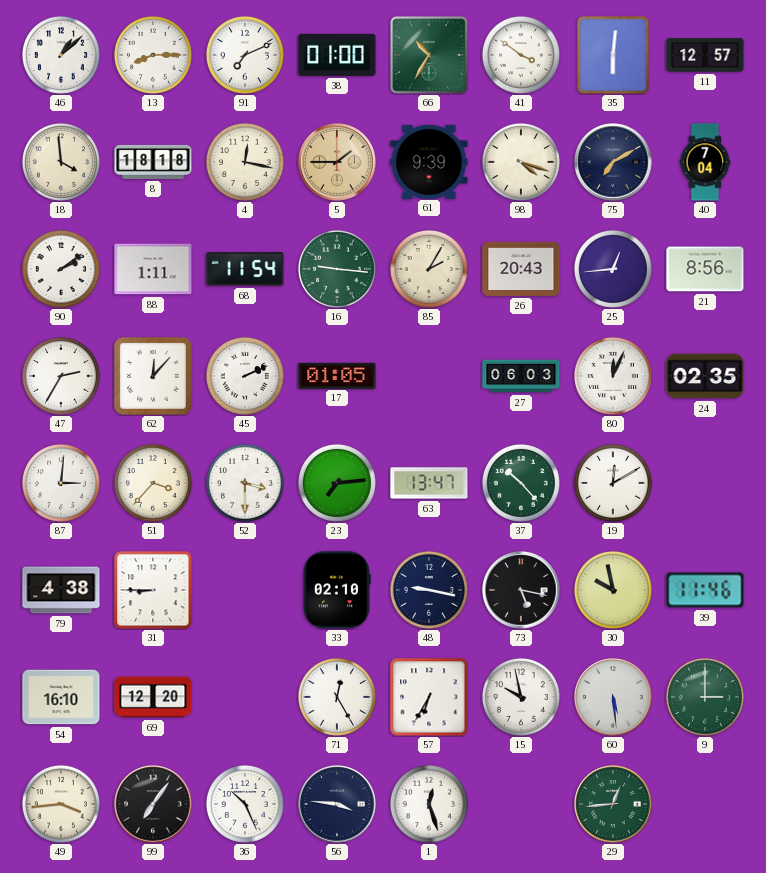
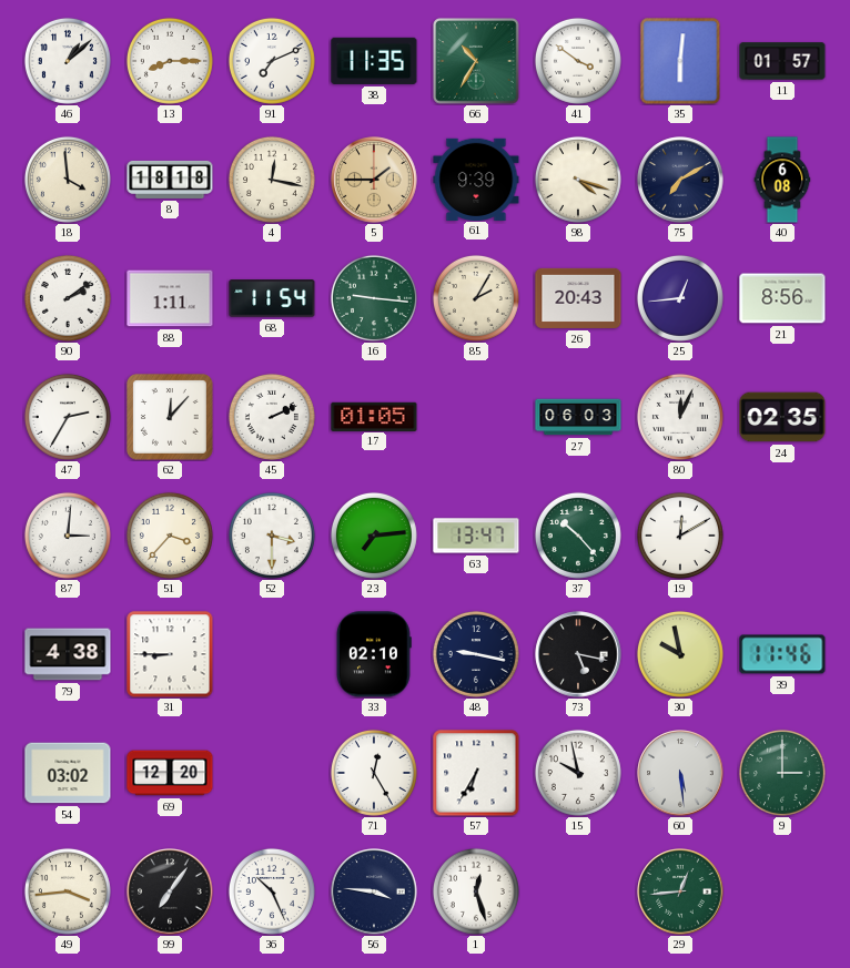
38: 01:00 -> 11:35
11: 12:57 -> 01:57
40: 7:04 -> 6:08
54: 16:10 -> 03:02
